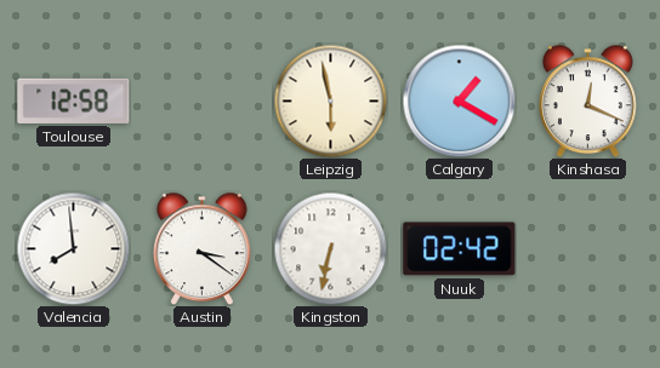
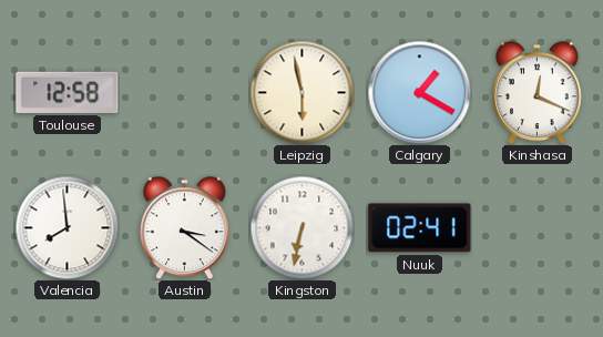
Nuuk: 02:42 -> 02:41
